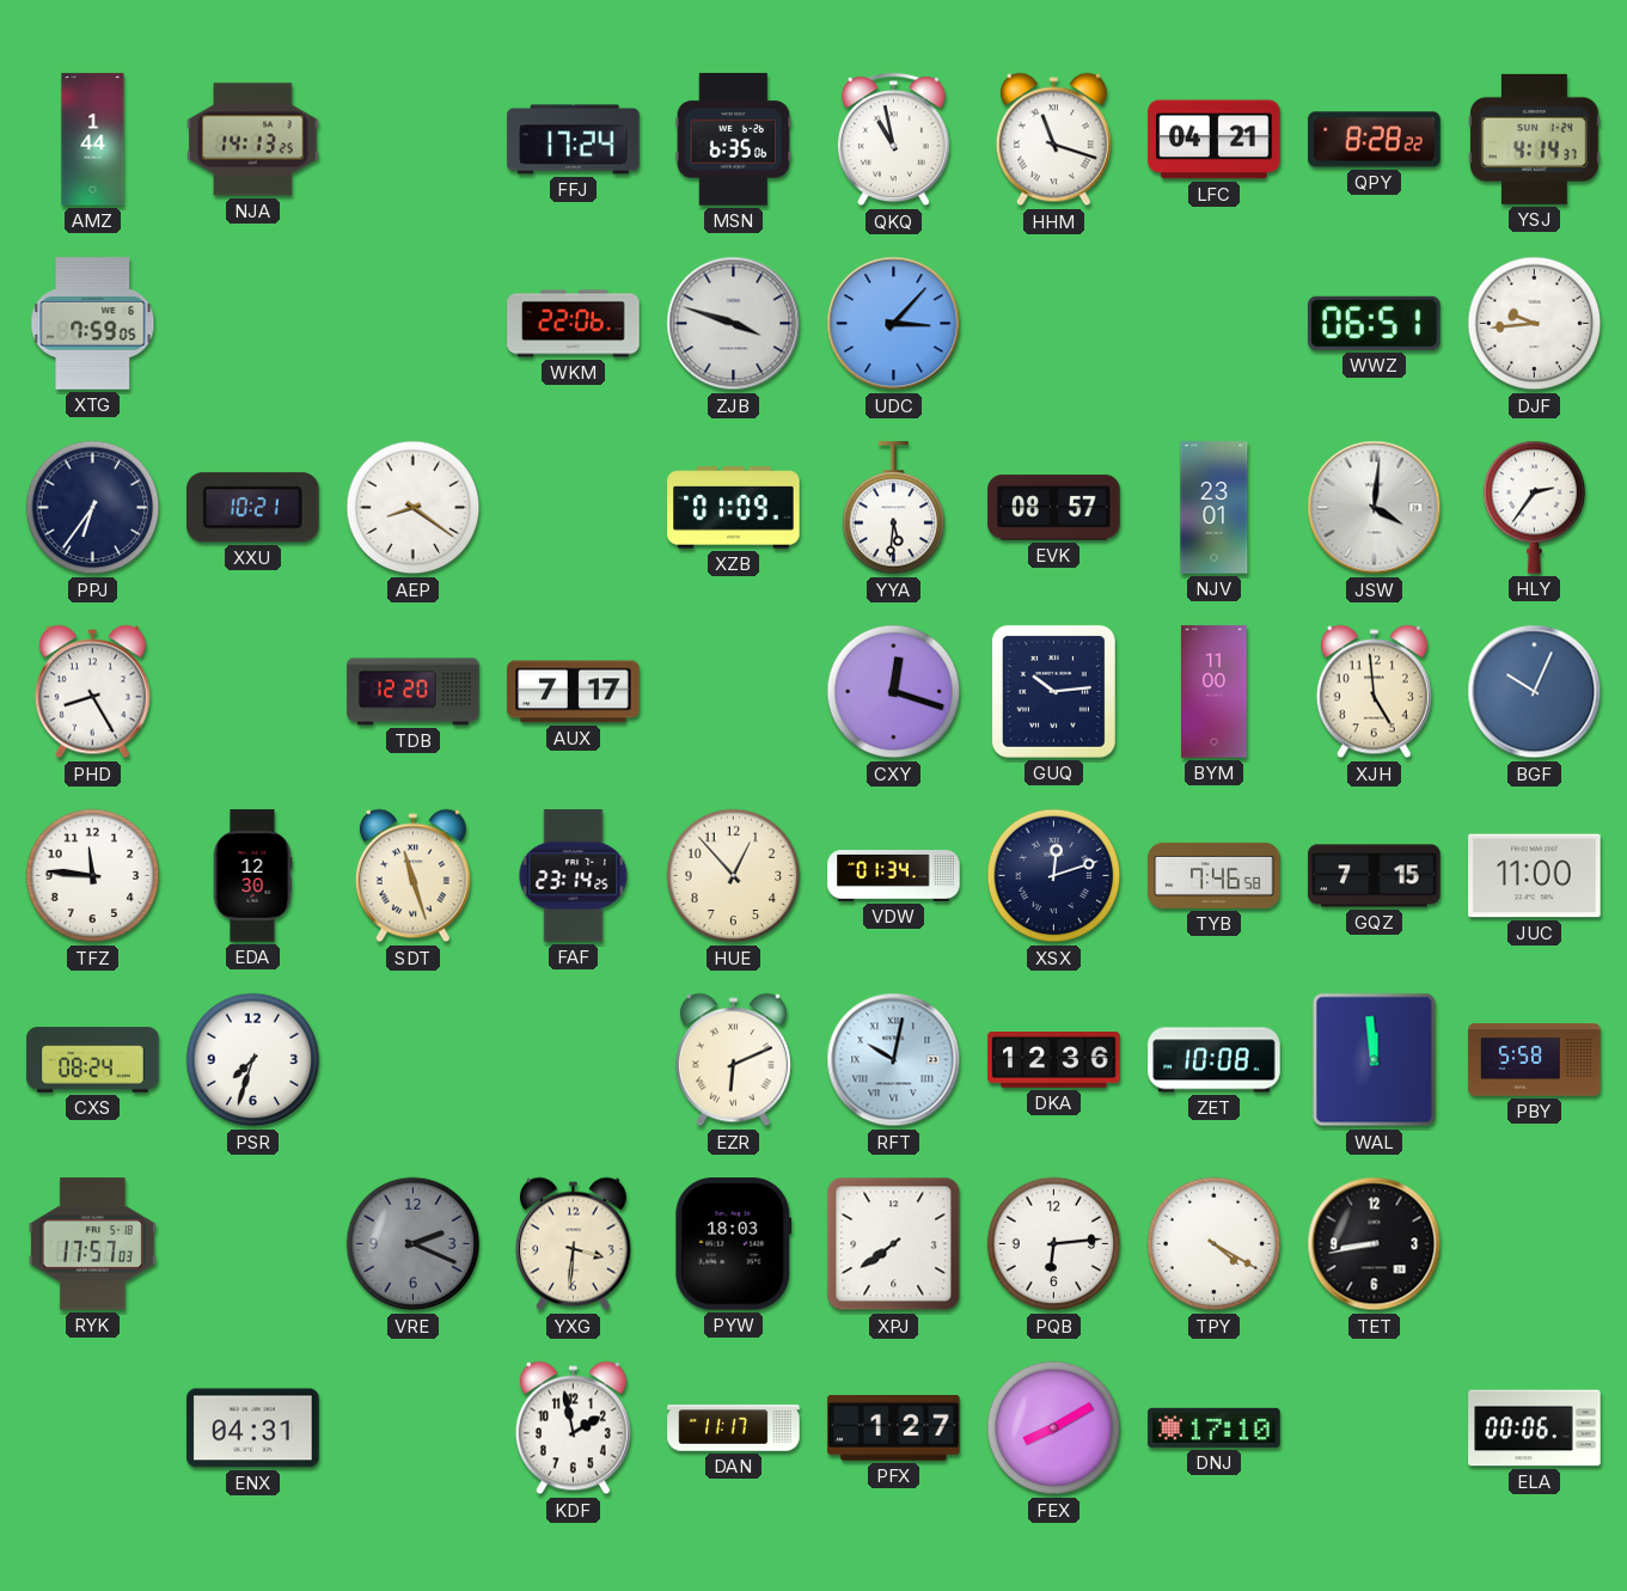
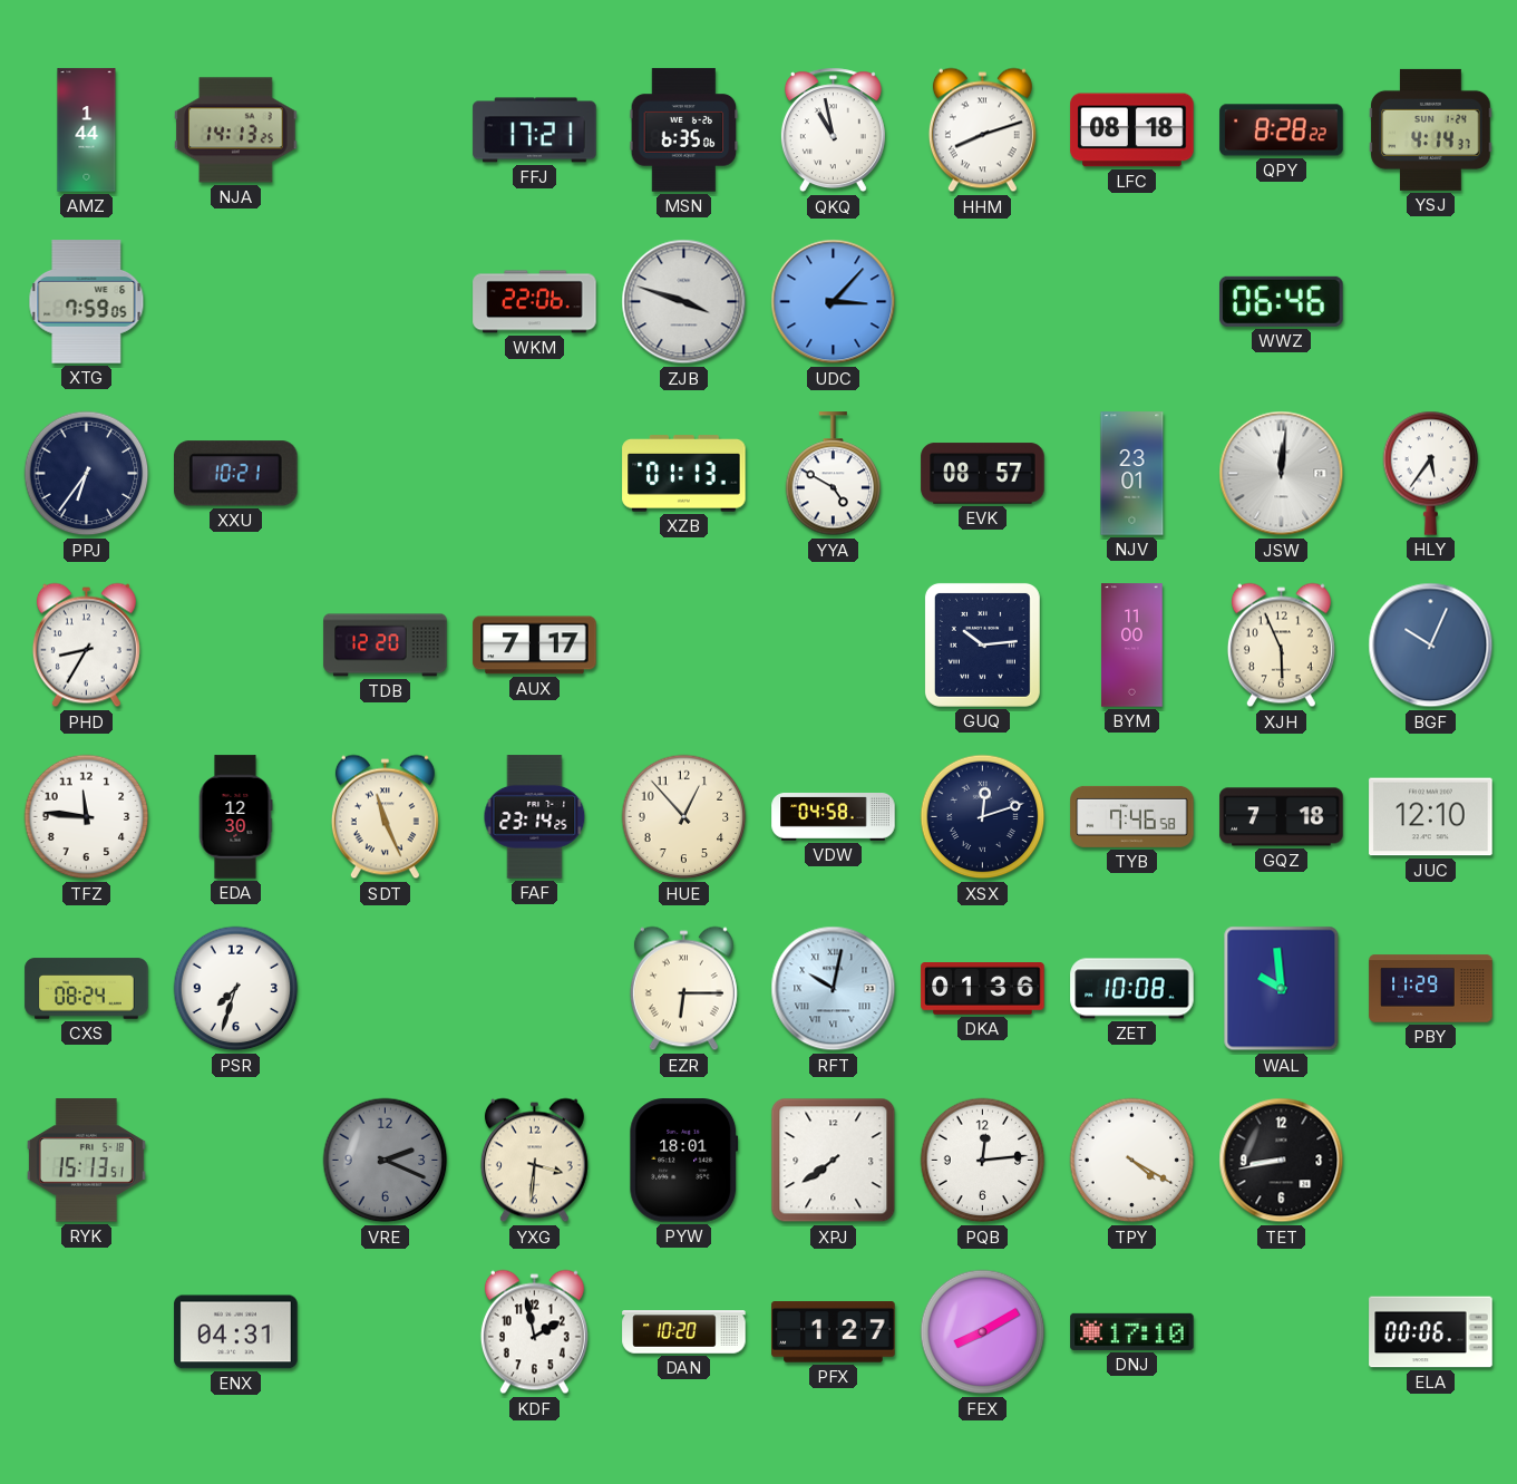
FFJ: 17:24 -> 17:21
HHM: 11:18 -> 8:12
LFC: 04:21 -> 08:18
WWZ: 06:51 -> 06:46
DJF: 9:44 -> none
AEP: 8:21 -> none
XZB: 01:09 -> 01:13
YYA: 5:31 -> 4:50
JSW: 4:01 -> 12:01
HLY: 2:36 -> 5:36
PHD: 8:25 -> 8:35
CXY: 12:18 -> none
XJH: 4:59 -> 5:56
SDT: 11:27 -> 11:26
VDW: 01:34 -> 04:58
GQZ: 7:15 -> 7:18
JUC: 11:00 -> 12:10
EZR: 6:11 -> 6:15
DKA: 12:36 -> 01:36
WAL: 11:59 -> 9:59
PBY: 5:58 -> 11:29
RYK: 17:57 -> 15:13
PYW: 18:03 -> 18:01
PQB: 6:14 -> 12:14
DAN: 11:17 -> 10:20
